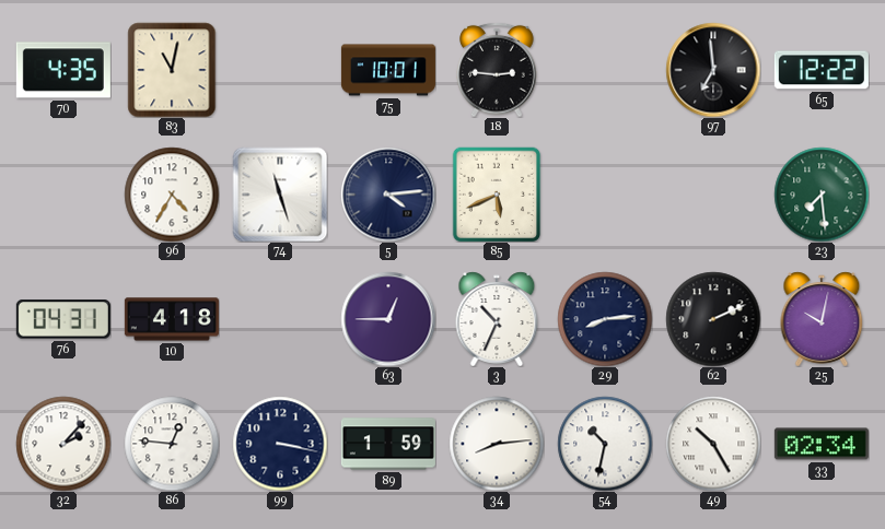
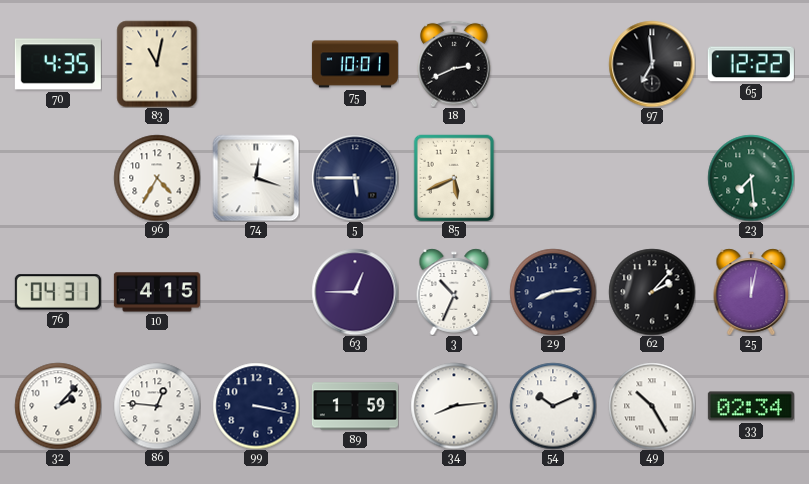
18: 2:46 -> 2:41
74: 11:27 -> 12:18
5: 4:14 -> 5:45
10: 4:18 -> 4:15
62: 2:11 -> 2:07
25: 10:02 -> 12:02
54: 10:32 -> 10:11
